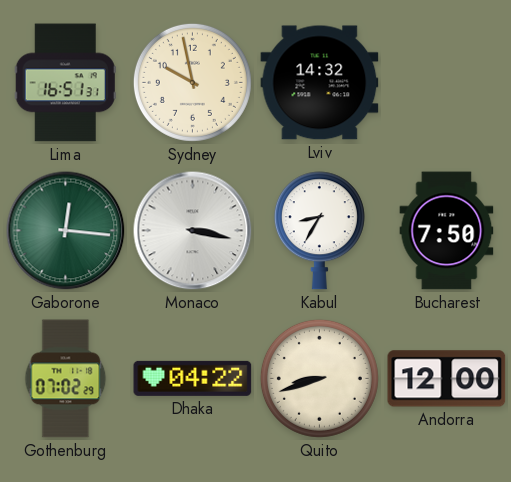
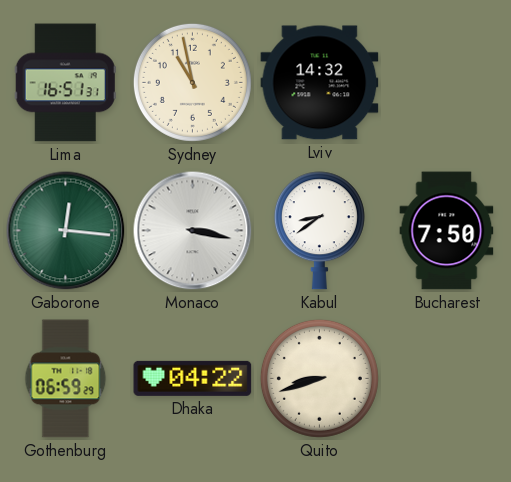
Sydney: 9:58 -> 10:58
Kabul: 8:35 -> 8:39
Gothenburg: 07:02 -> 06:59
Andorra: 12:00 -> none
